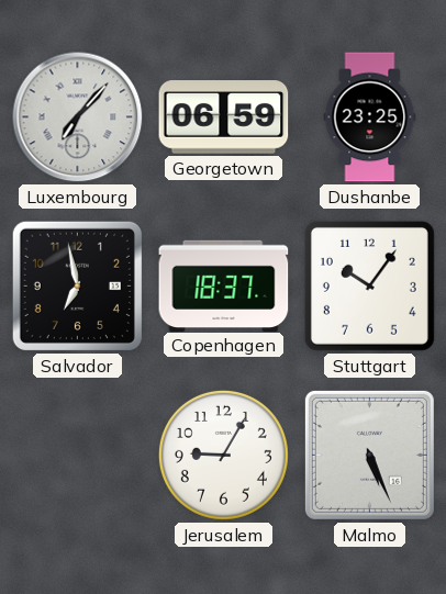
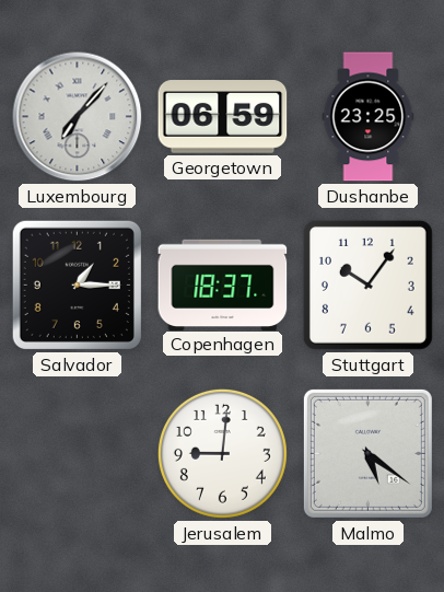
Salvador: 6:58 -> 1:15
Jerusalem: 9:05 -> 9:01
Malmo: 5:26 -> 5:21
